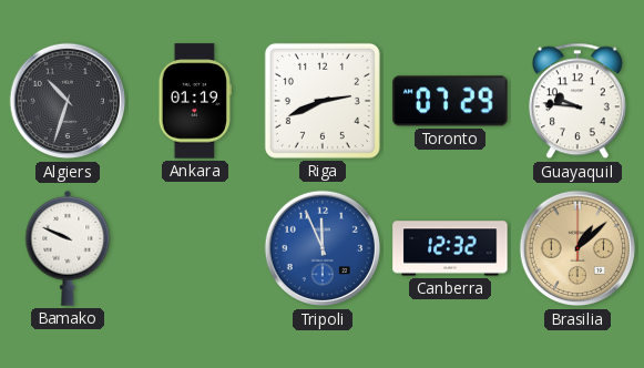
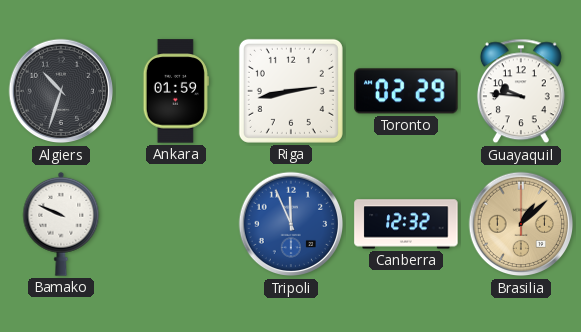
Ankara: 01:19 -> 01:59
Riga: 2:41 -> 2:43
Toronto: 07:29 -> 02:29
